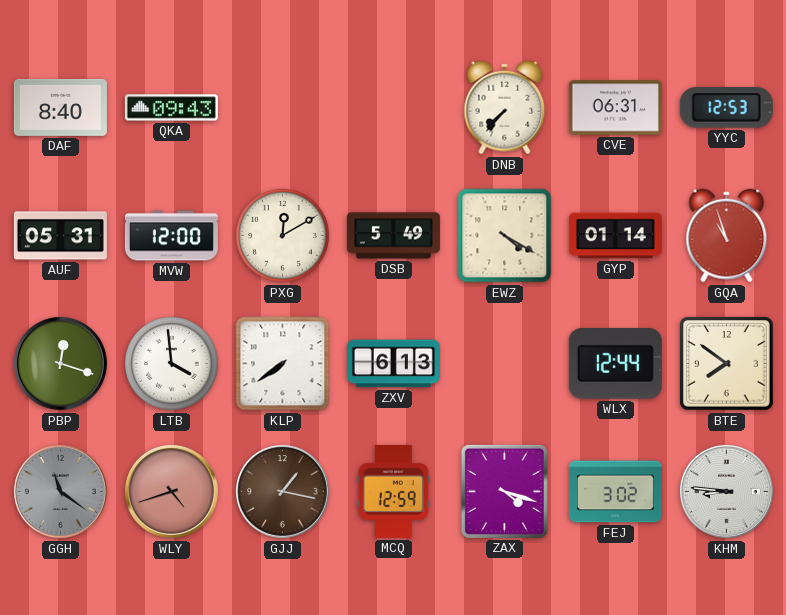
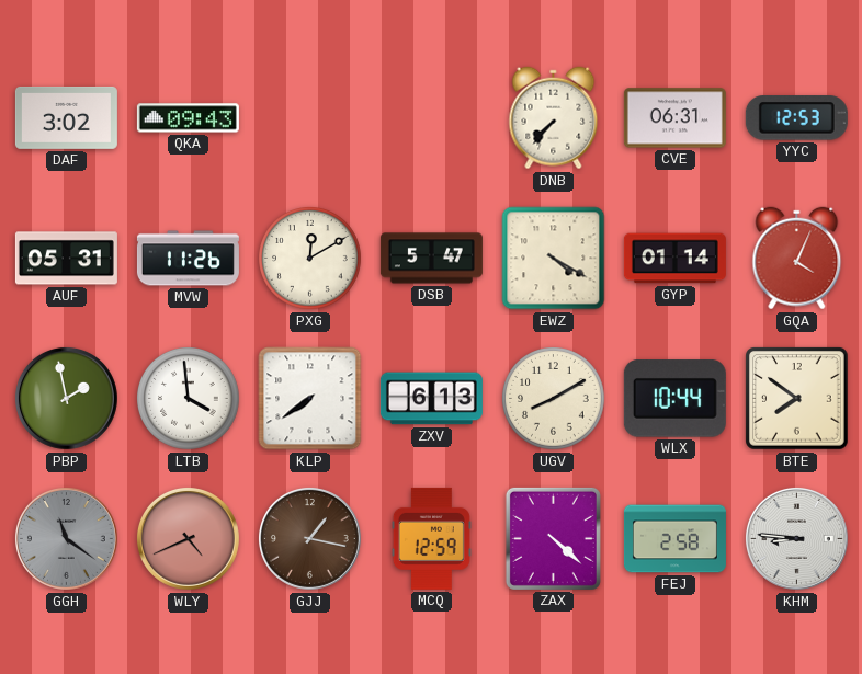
DAF: 8:40 -> 3:02
MVW: 12:00 -> 11:26
DSB: 5:49 -> 5:47
GQA: 10:57 -> 4:04
PBP: 12:18 -> 1:58
UGV: none -> 8:10
WLX: 12:44 -> 10:44
WLY: 4:42 -> 4:41
ZAX: 4:18 -> 4:22
FEJ: 3:02 -> 2:58
